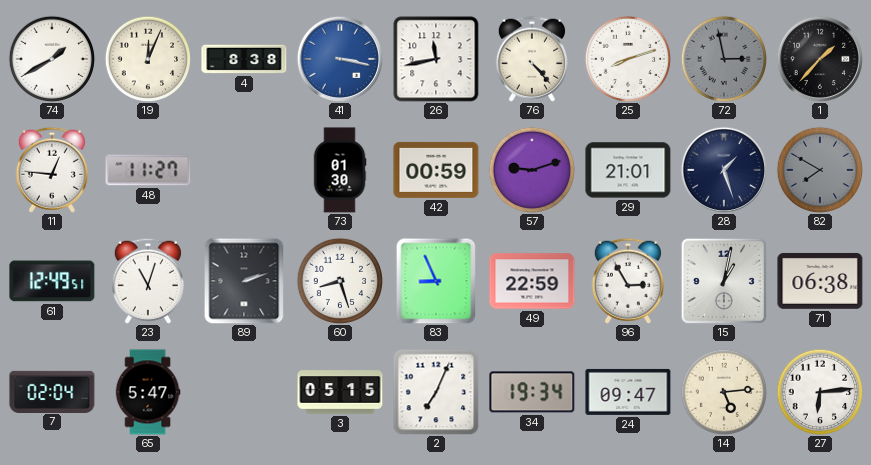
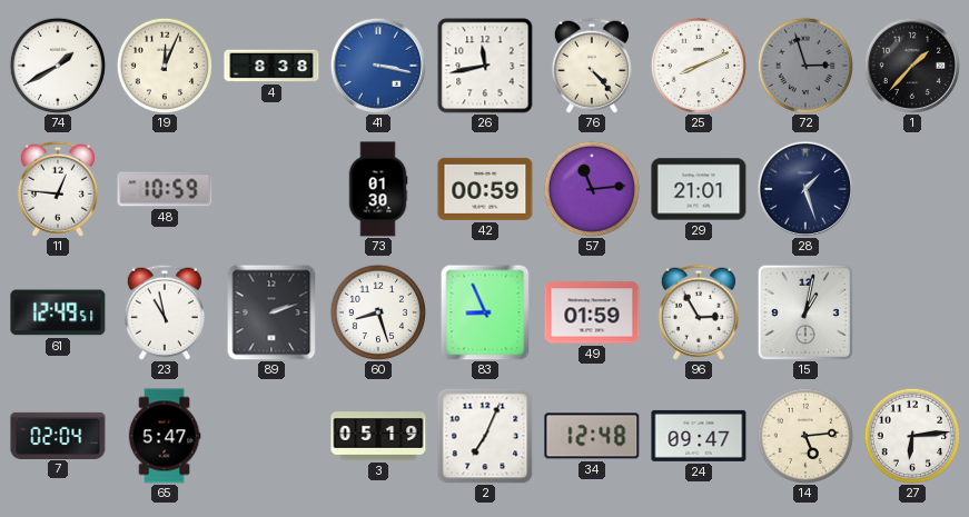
25: 8:12 -> 8:11
72: 2:58 -> 2:57
48: 11:27 -> 10:59
57: 9:12 -> 11:14
82: 7:50 -> none
23: 11:03 -> 10:58
49: 22:59 -> 01:59
71: 06:38 -> none
3: 05:15 -> 05:19
34: 19:34 -> 12:48
